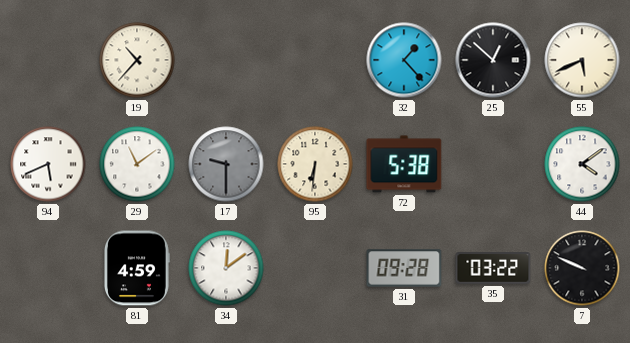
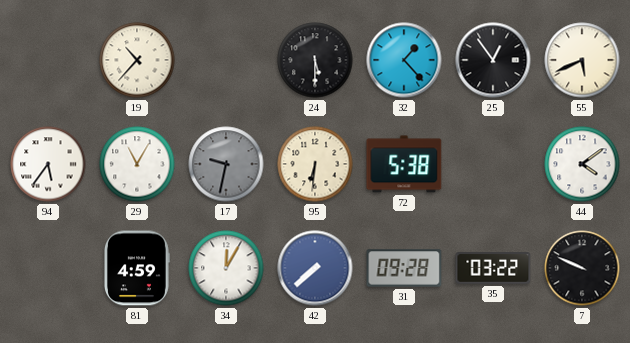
24: none -> 5:30
25: 12:52 -> 12:54
94: 5:41 -> 5:36
29: 11:09 -> 11:05
17: 9:30 -> 9:32
34: 12:09 -> 12:05
42: none -> 7:38
